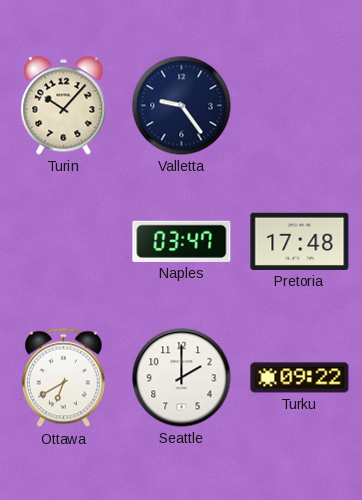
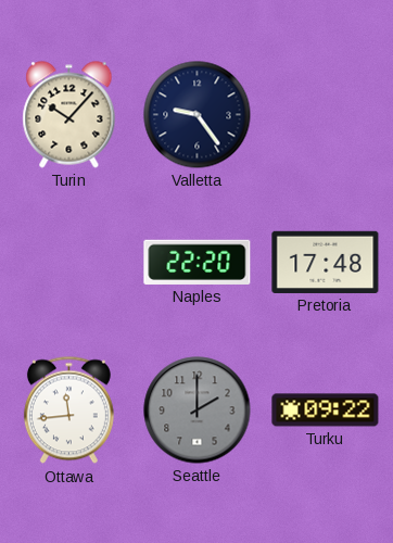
Naples: 03:47 -> 22:20
Ottawa: 6:40 -> 11:44
Seattle dial: white -> grey
